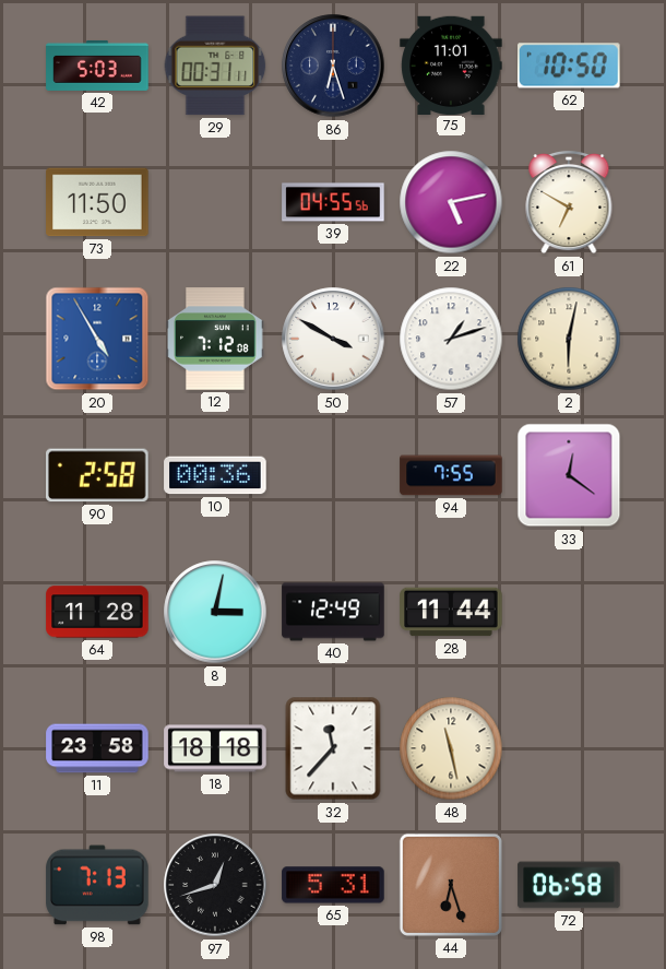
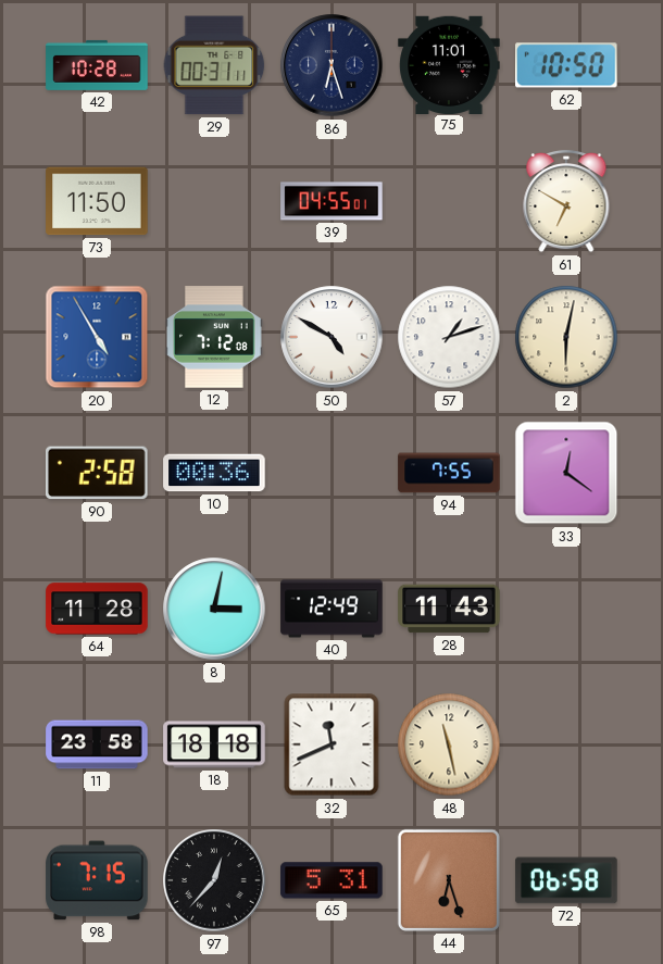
42: 5:03 -> 10:28
39: 04:55:56 -> 04:55:01
22: 5:13 -> none
50: 3:50 -> 4:50
28: 11:44 -> 11:43
32: 11:37 -> 11:41
98: 7:13 -> 7:15
97: 12:42 -> 12:37
